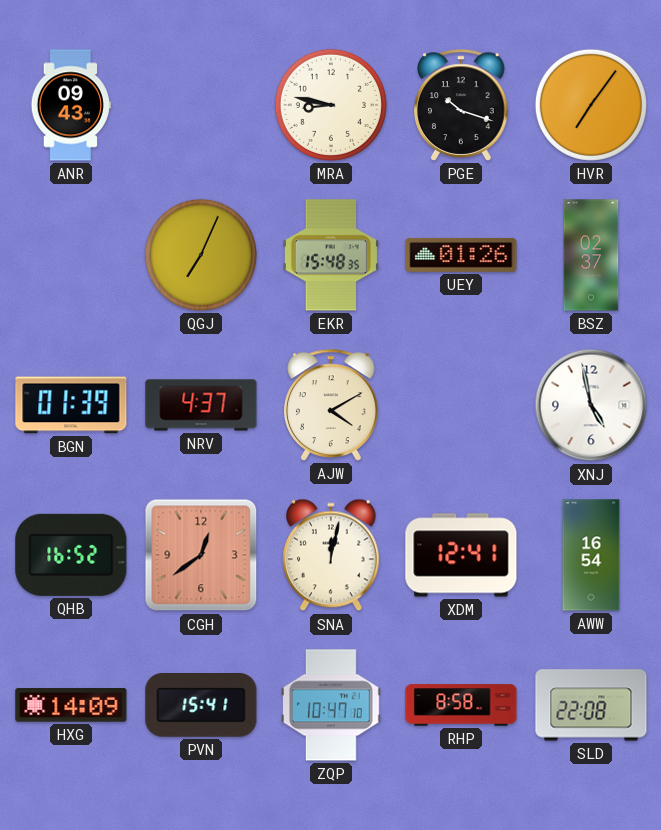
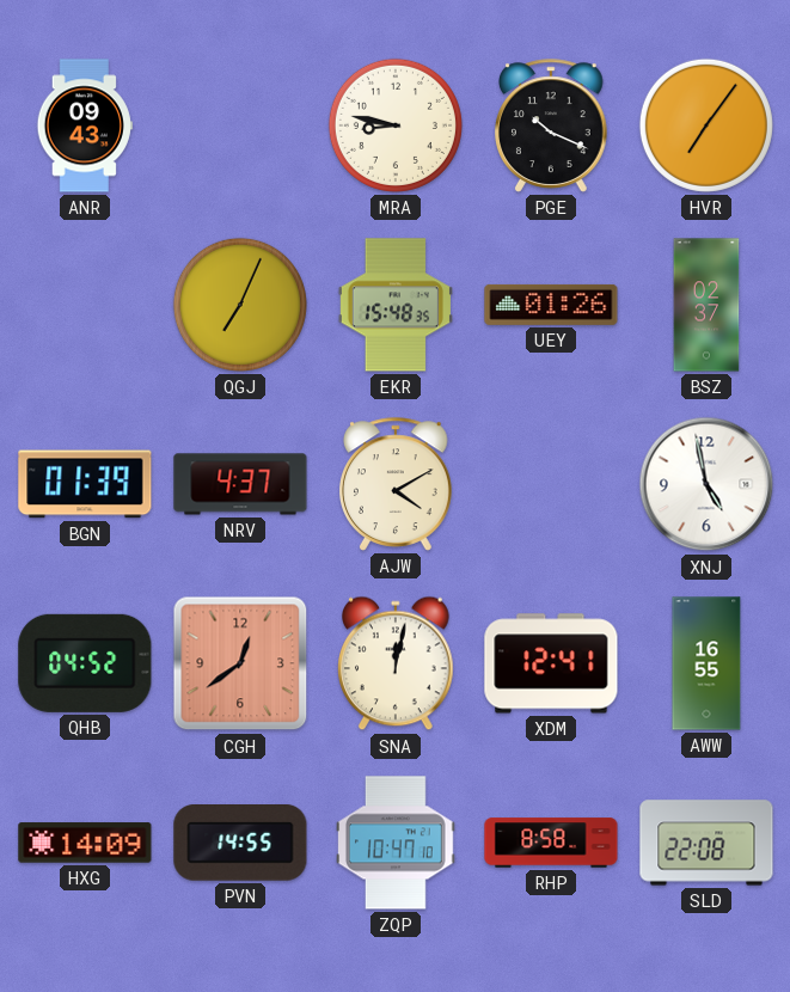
PGE: 10:18 -> 10:19
QHB: 16:52 -> 04:52
AWW: 16:54 -> 16:55
PVN: 15:41 -> 14:55
